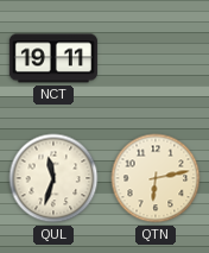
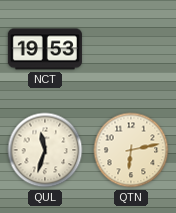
NCT: 19:11 -> 19:53
